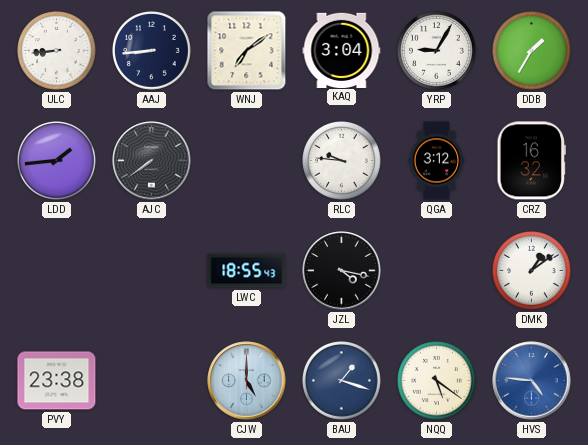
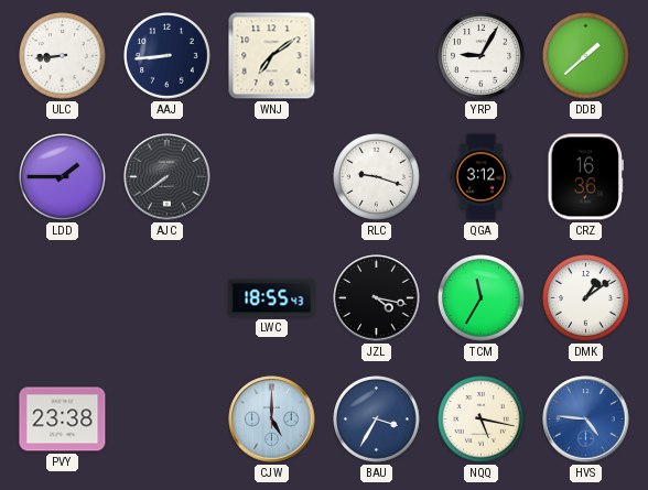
KAQ: 3:04 -> none
DDB: 1:35 -> 1:38
LDD: 1:44 -> 1:45
RLC: 9:46 -> 9:18
CRZ: 16:32 -> 16:36
TCM: none -> 11:35
BAU: 1:18 -> 3:35
NQQ: 5:21 -> 5:17
